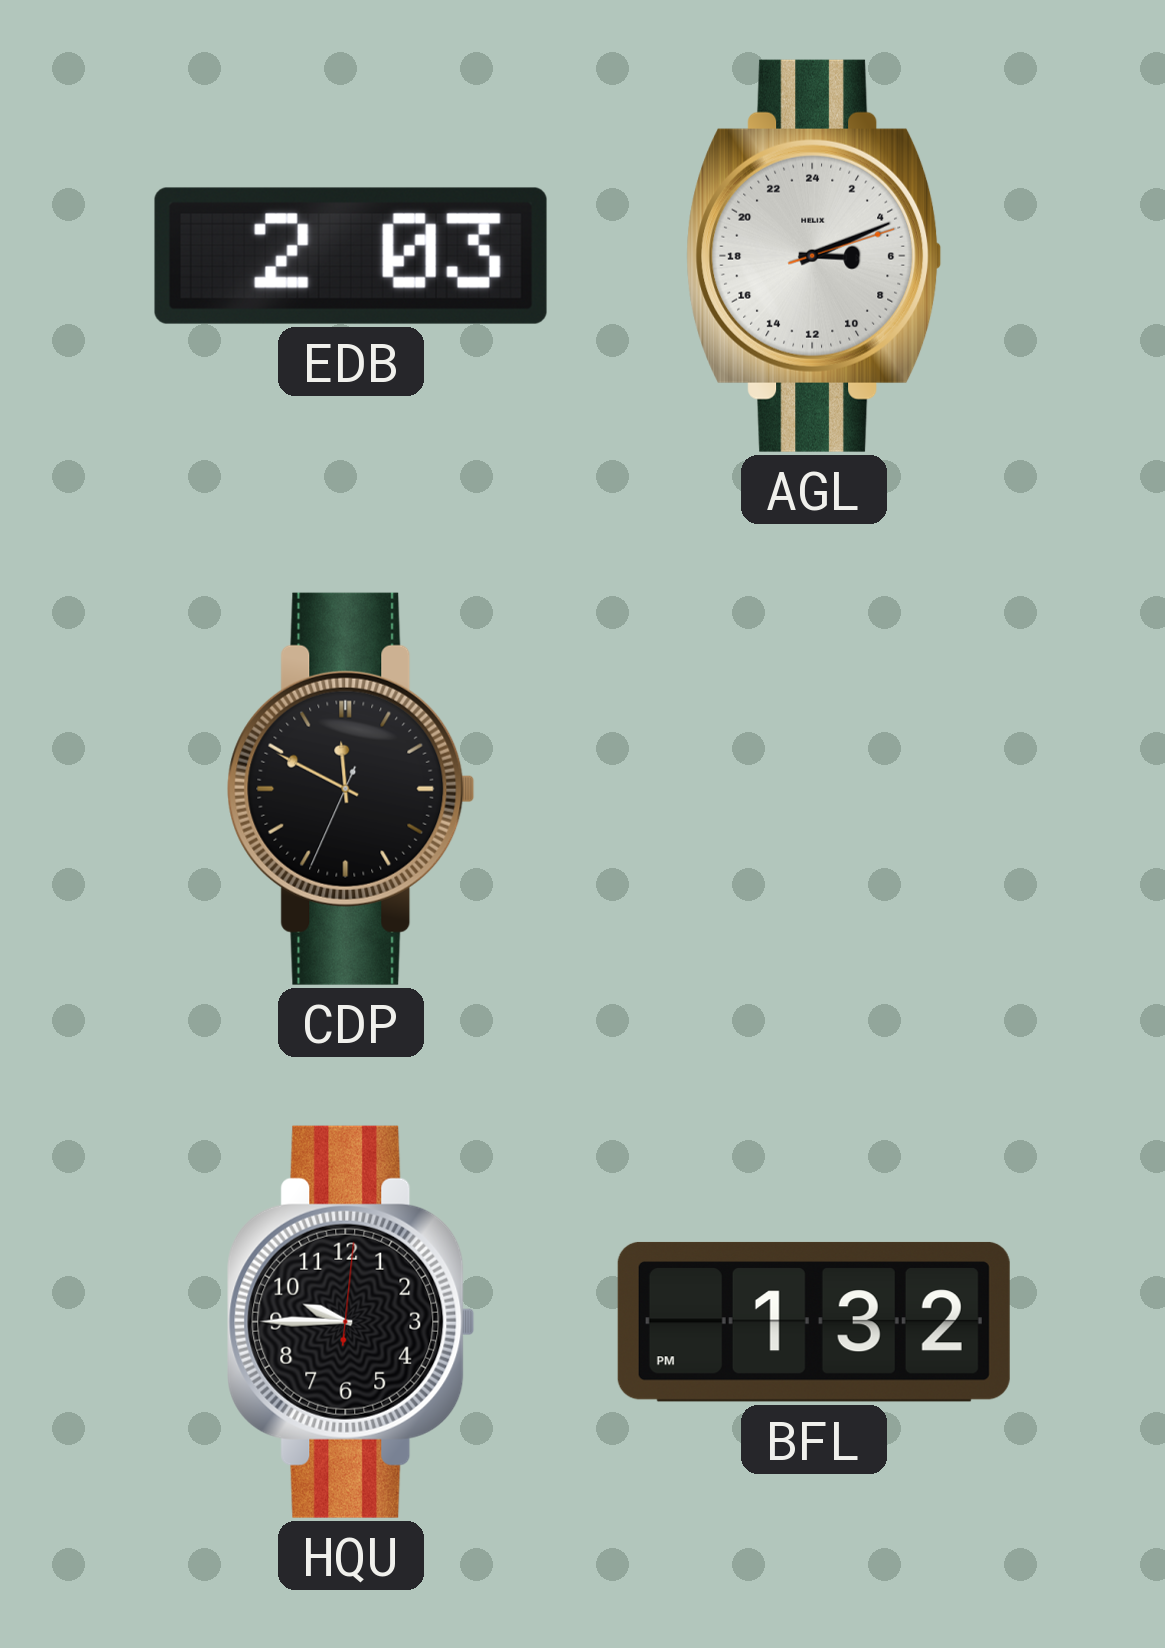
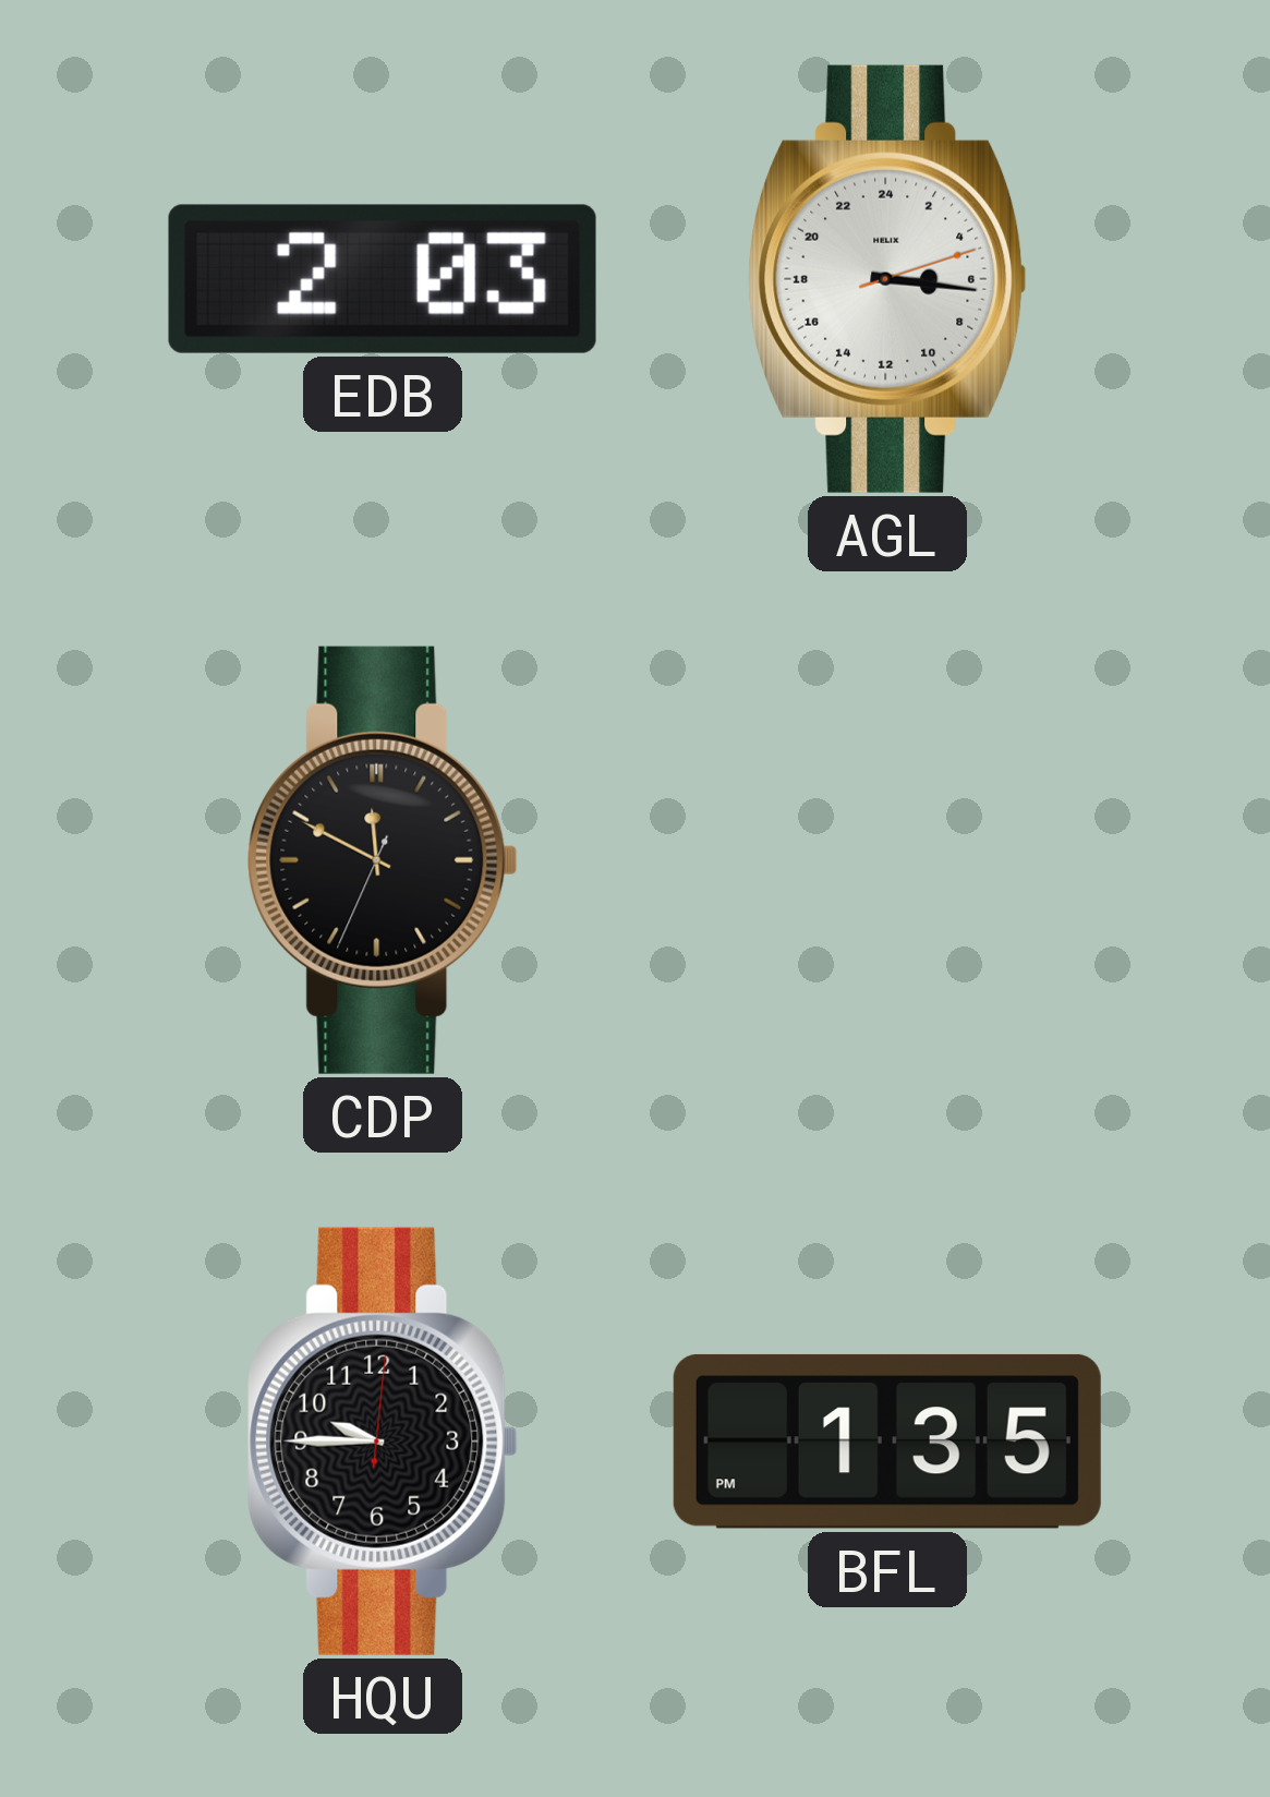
AGL: 6:11 -> 6:16
BFL: 1:32 -> 1:35
